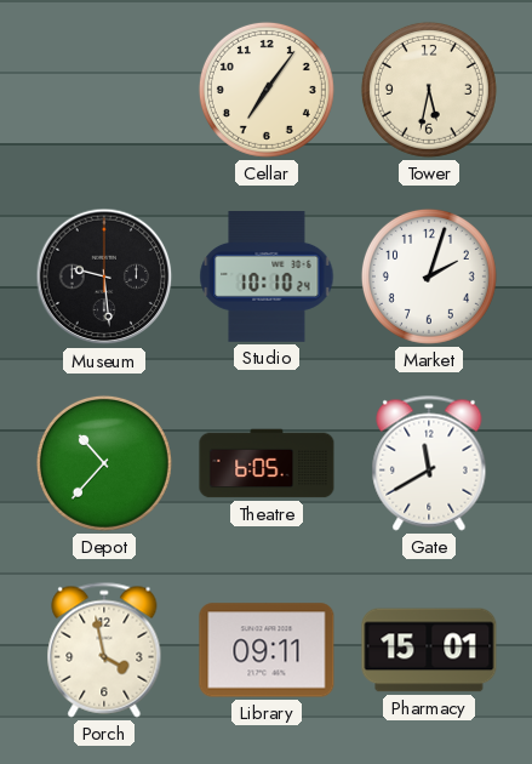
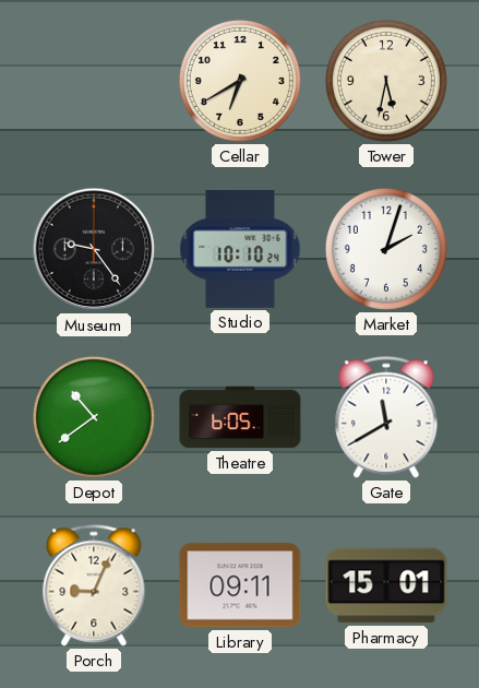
Cellar: 7:06 -> 6:40
Museum: 9:29 -> 9:24
Depot: 10:37 -> 10:39
Porch: 3:58 -> 9:04
